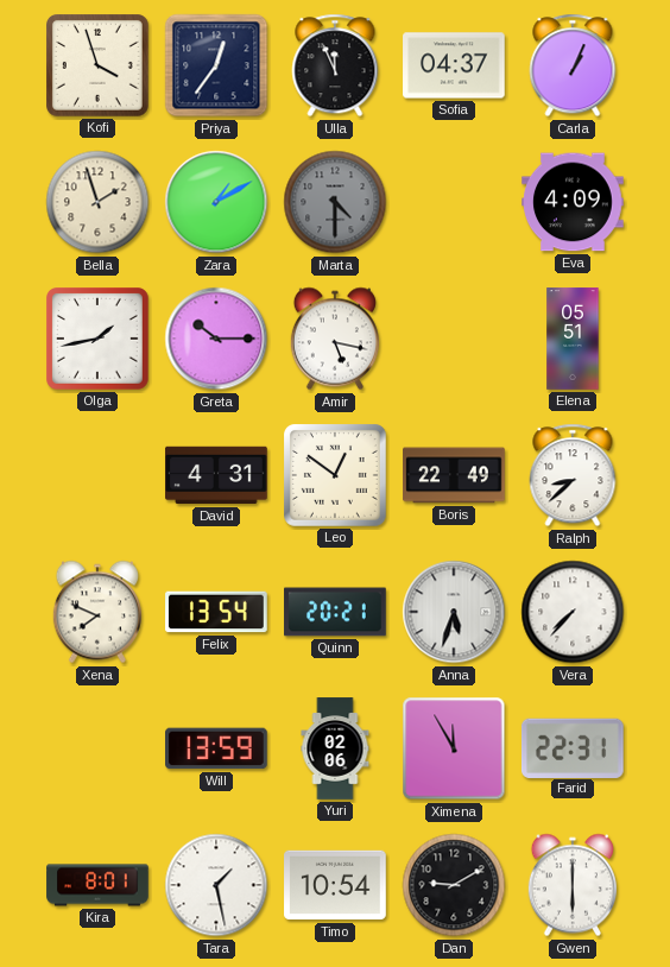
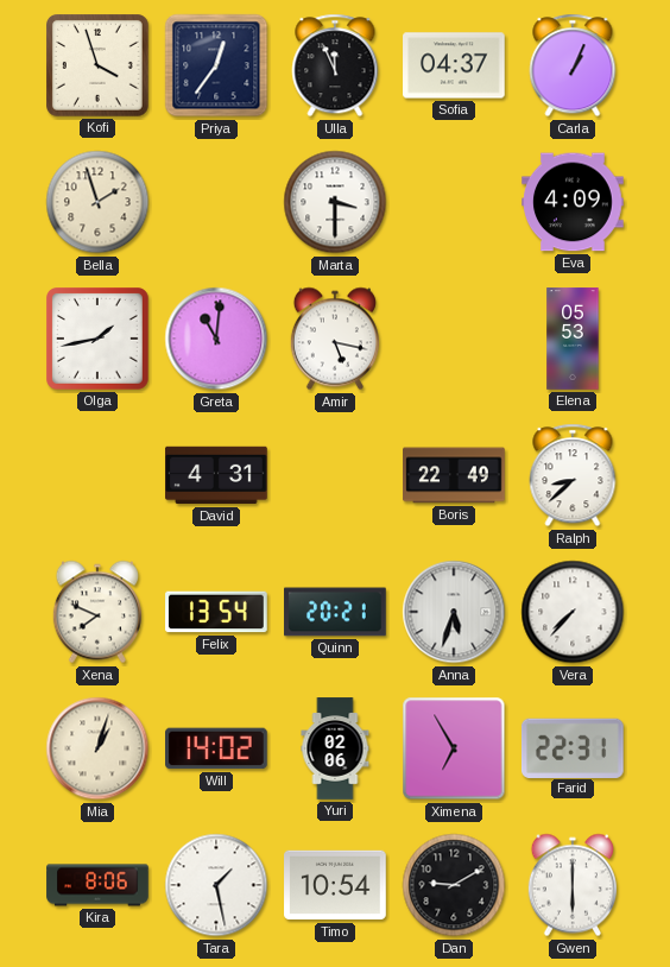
Zara: 1:10 -> none
Marta: 4:30 -> 3:30
Marta dial: grey -> white
Greta: 10:15 -> 11:01
Elena: 05:51 -> 05:53
Leo: 12:51 -> none
Mia: none -> 1:03
Will: 13:59 -> 14:02
Ximena: 11:55 -> 6:55
Kira: 8:01 -> 8:06
